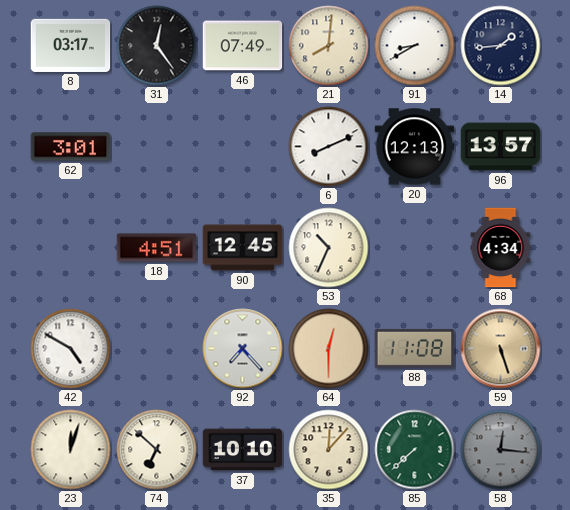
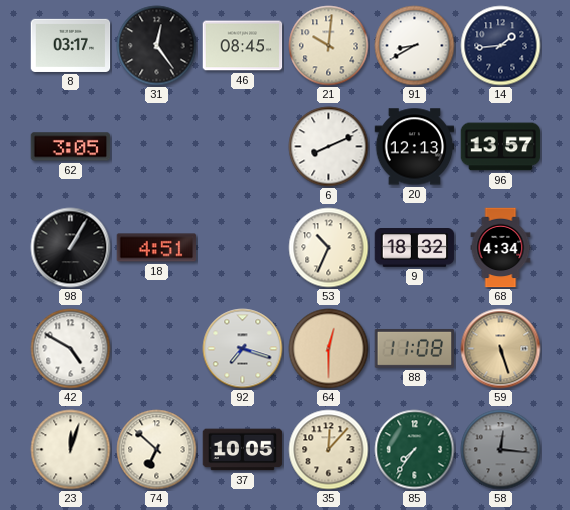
46: 07:49 -> 08:45
21: 8:01 -> 10:01
62: 3:01 -> 3:05
98: none -> 1:05
90: 12:45 -> none
9: none -> 18:32
92: 7:23 -> 7:18
37: 10:10 -> 10:05
85: 7:38 -> 7:36
